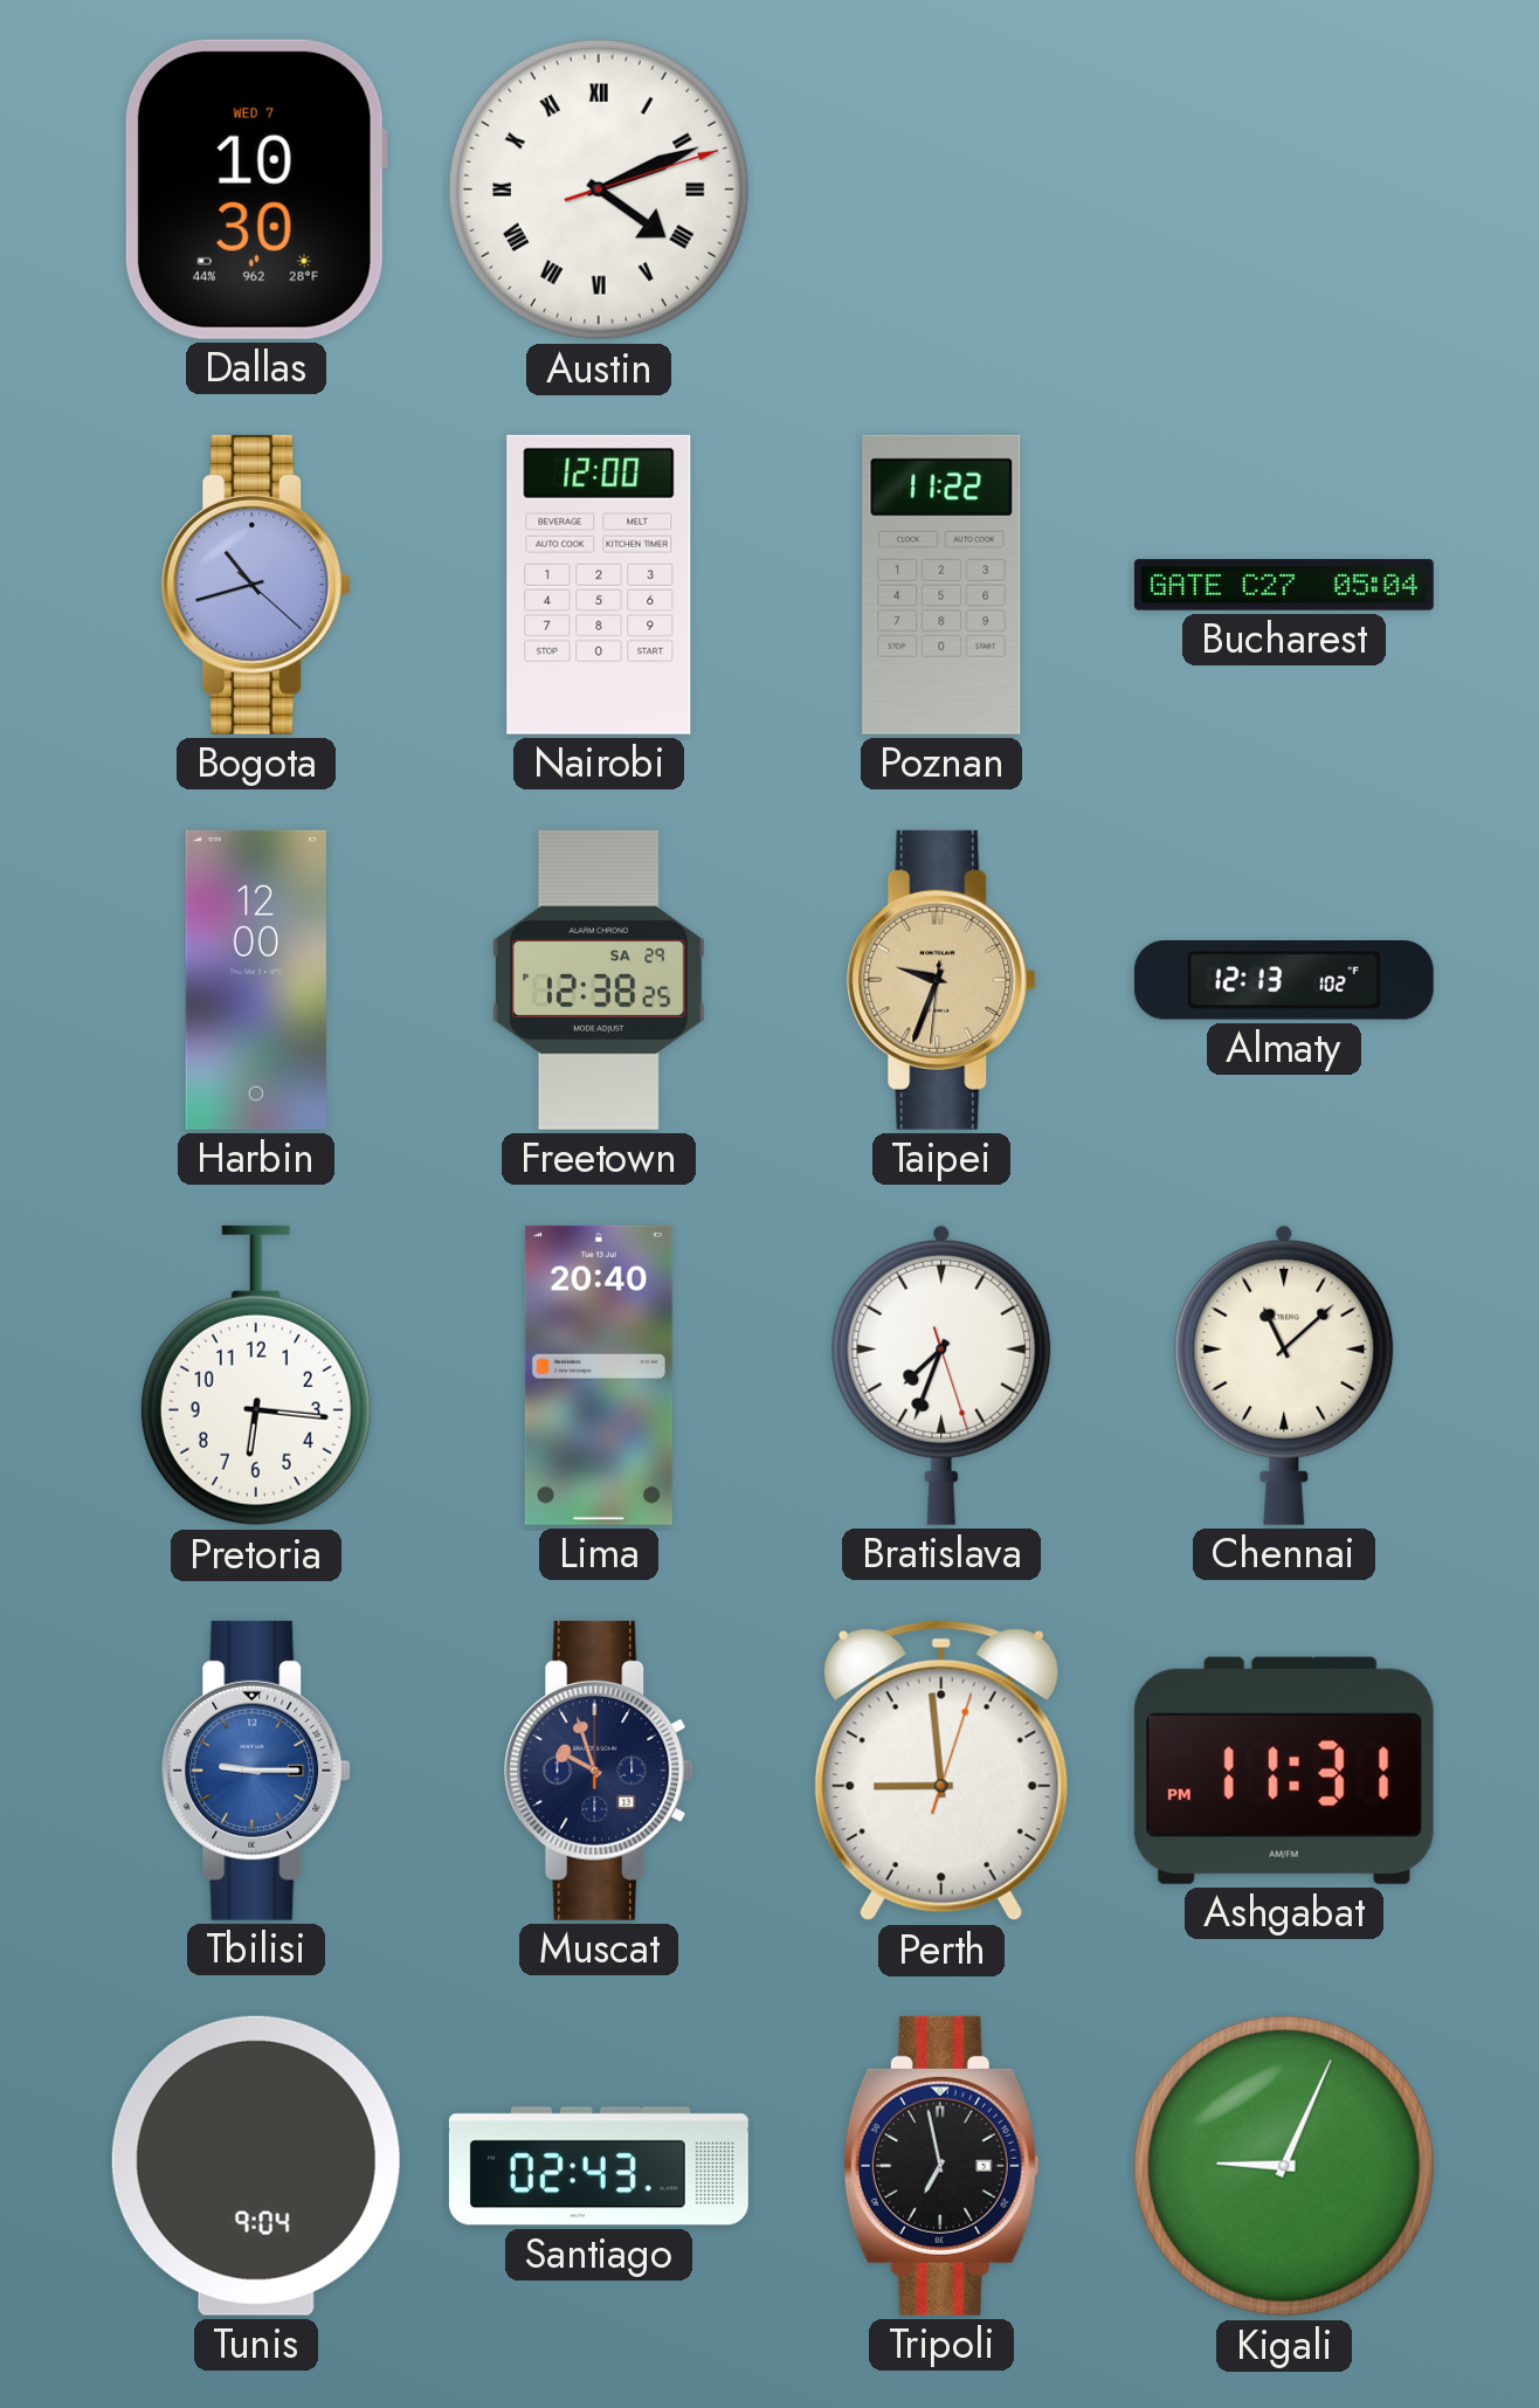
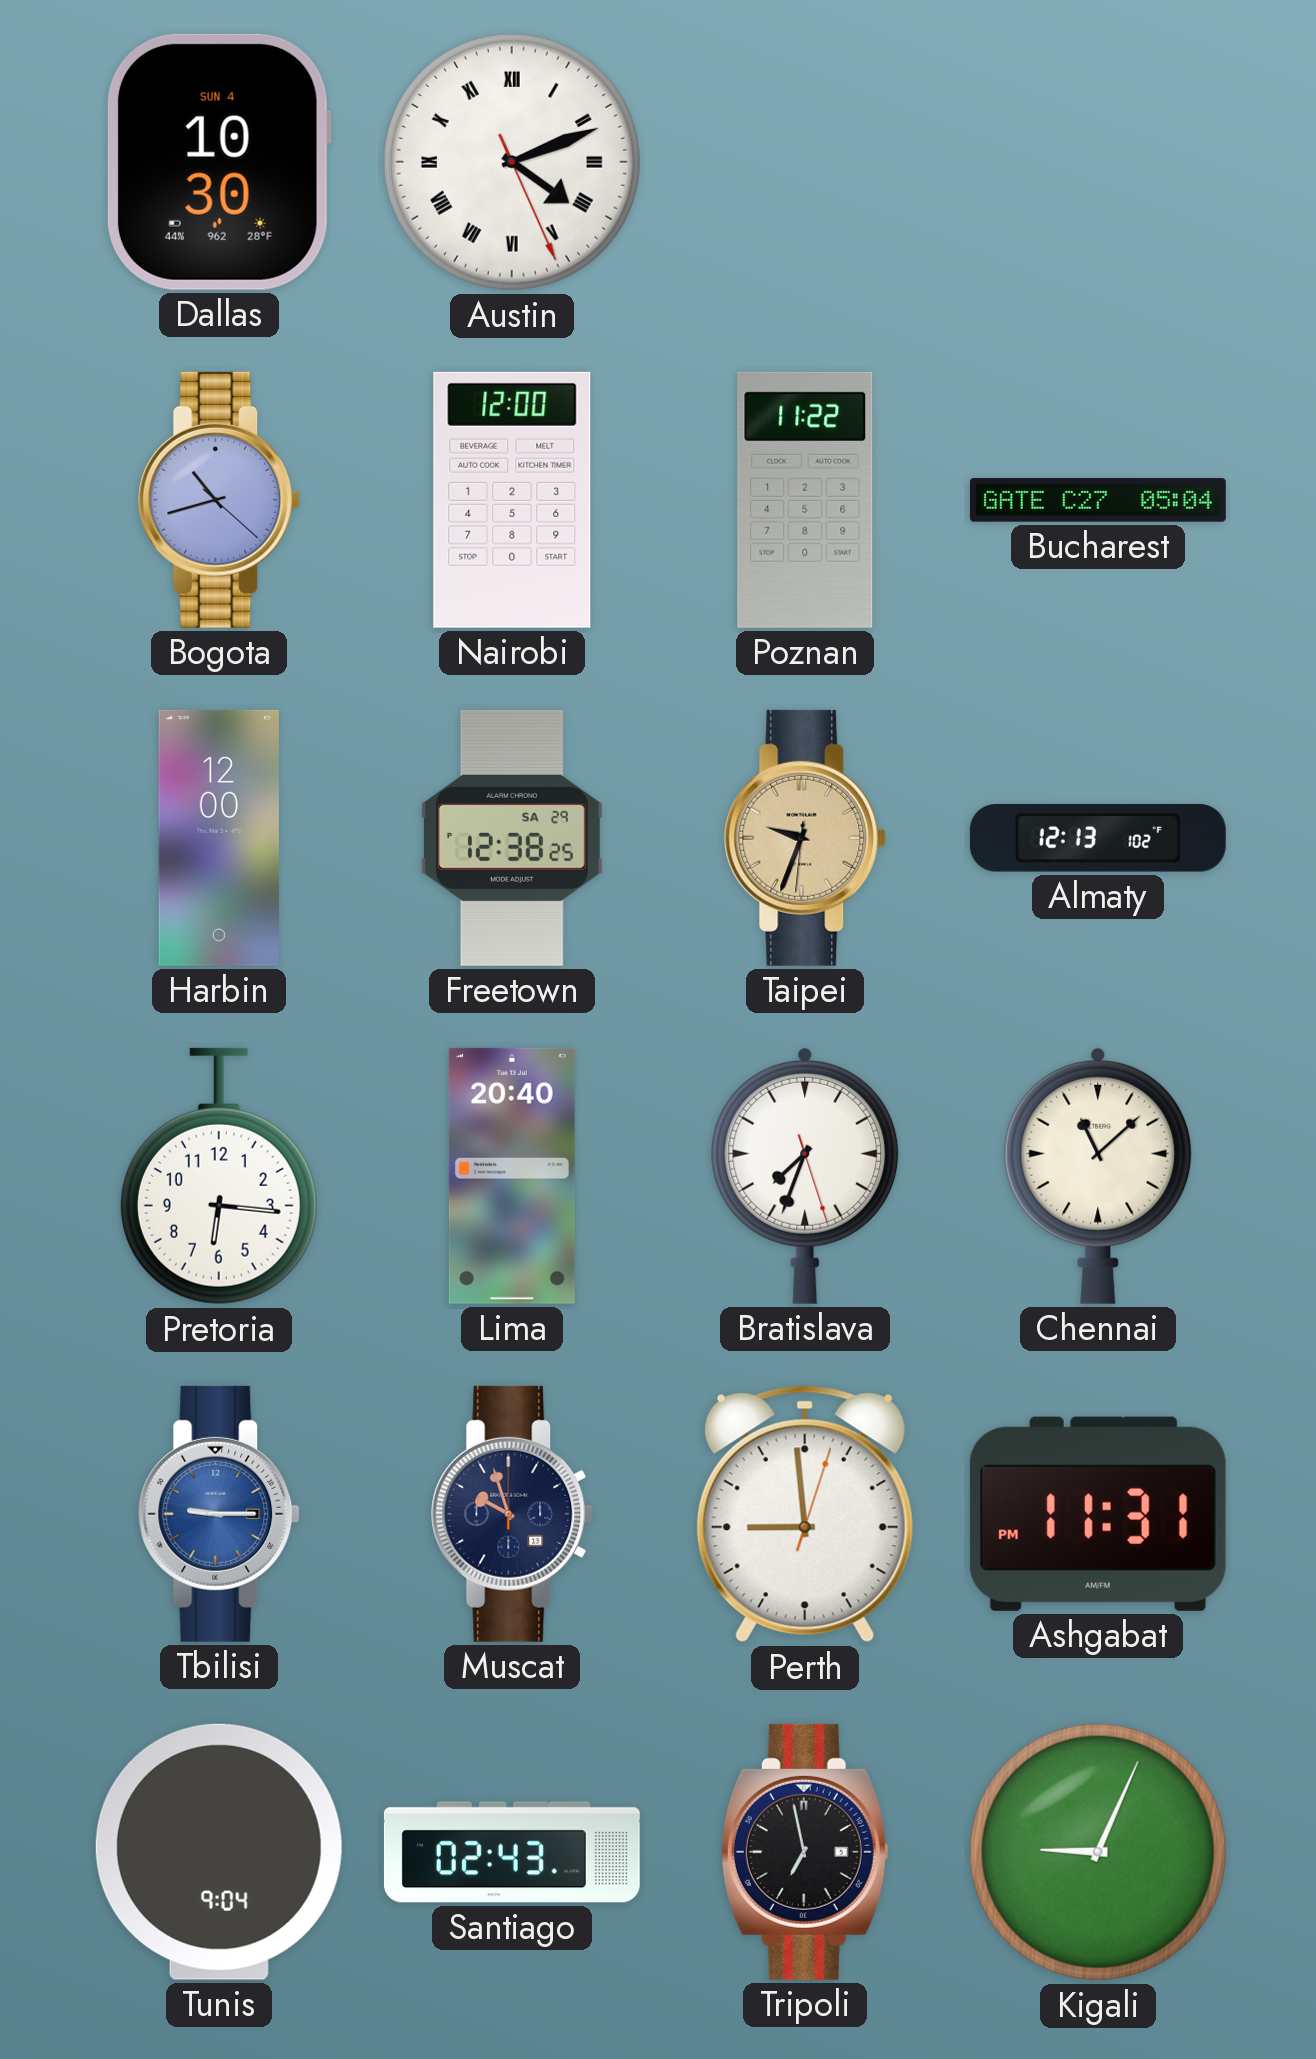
Dallas date: WED 7 -> SUN 4
Austin: 4:11:12 -> 4:11:26
